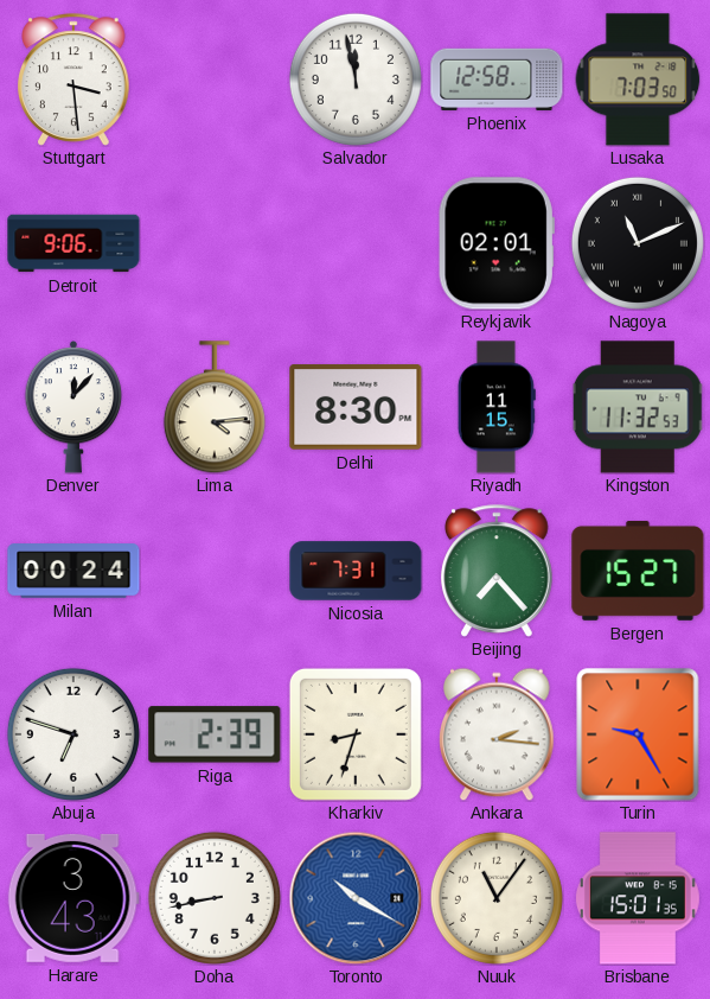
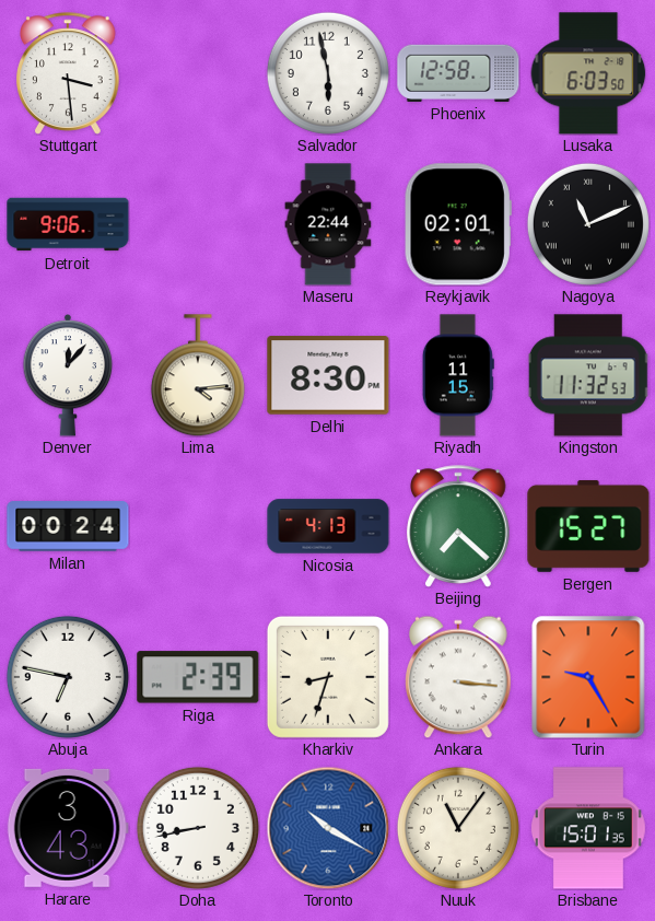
Salvador: 11:58 -> 5:58
Lusaka: 7:03 -> 6:03
Maseru: none -> 22:44
Nicosia: 7:31 -> 4:13
Beijing: 7:23 -> 7:22
Abuja: 6:48 -> 6:47
Ankara: 2:16 -> 3:16
